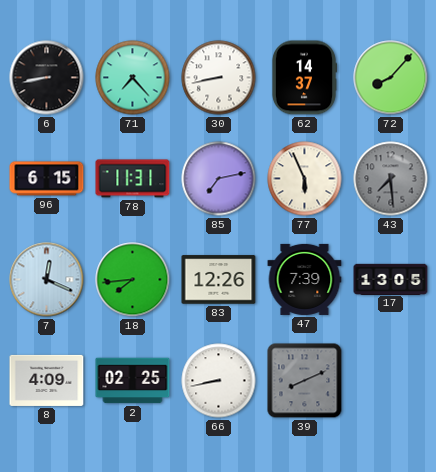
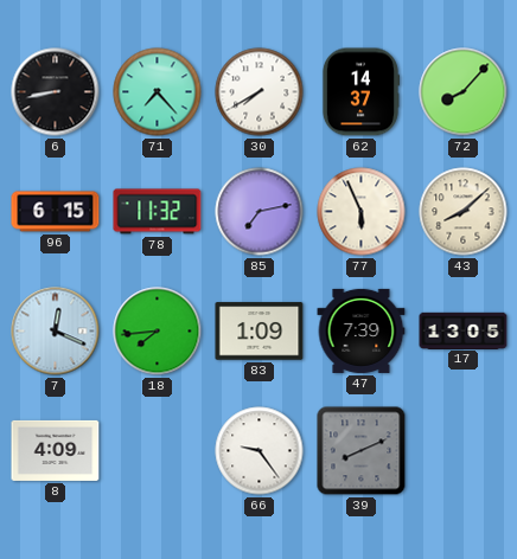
30: 8:43 -> 7:40
78: 11:31 -> 11:32
43: 7:29 -> 8:08
43 dial: grey -> cream
83: 12:26 -> 1:09
2: 02:25 -> none
66: 8:43 -> 9:24
